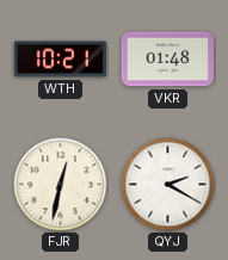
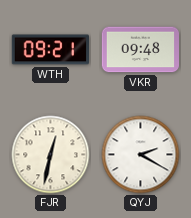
WTH: 10:21 -> 09:21
VKR: 01:48 -> 09:48
